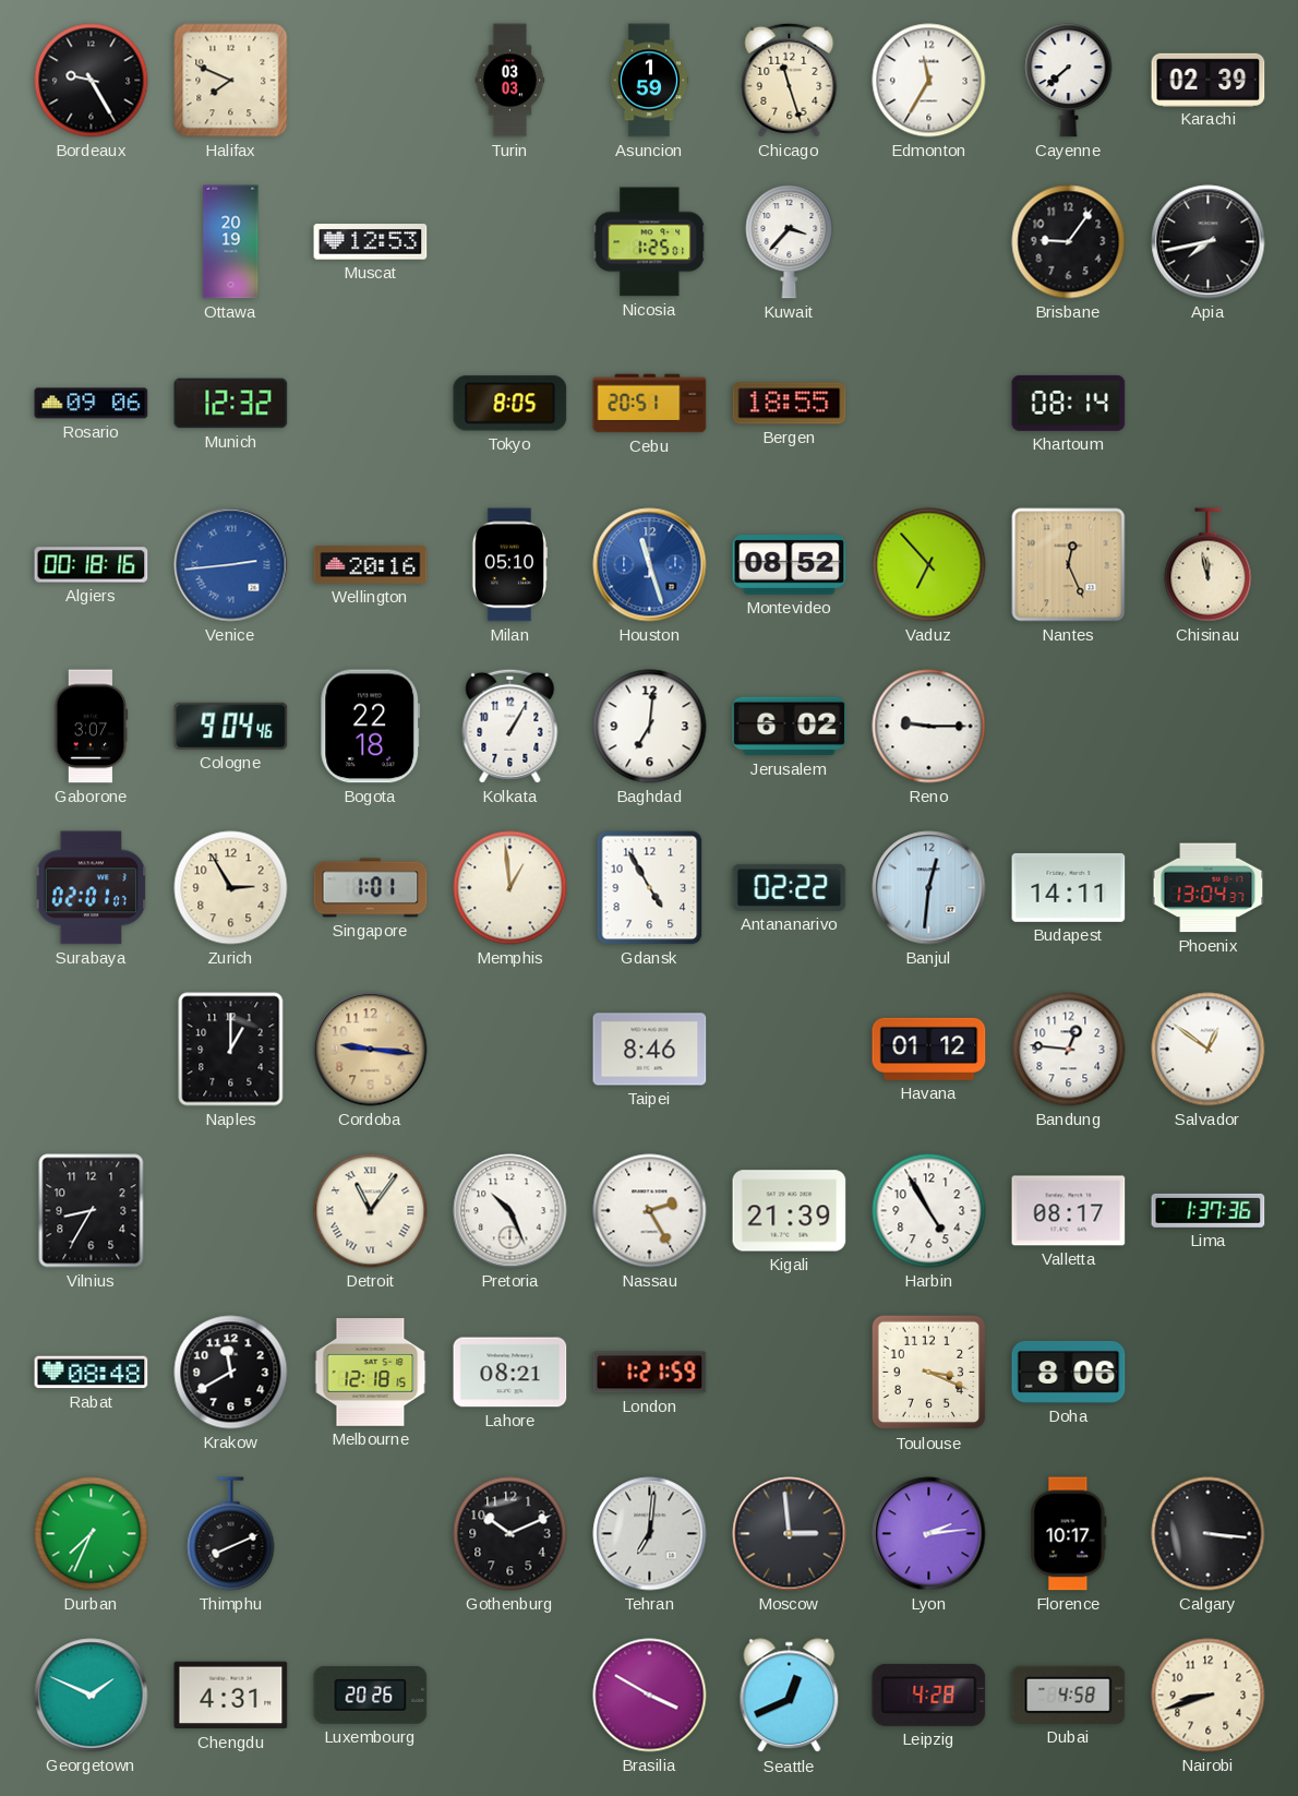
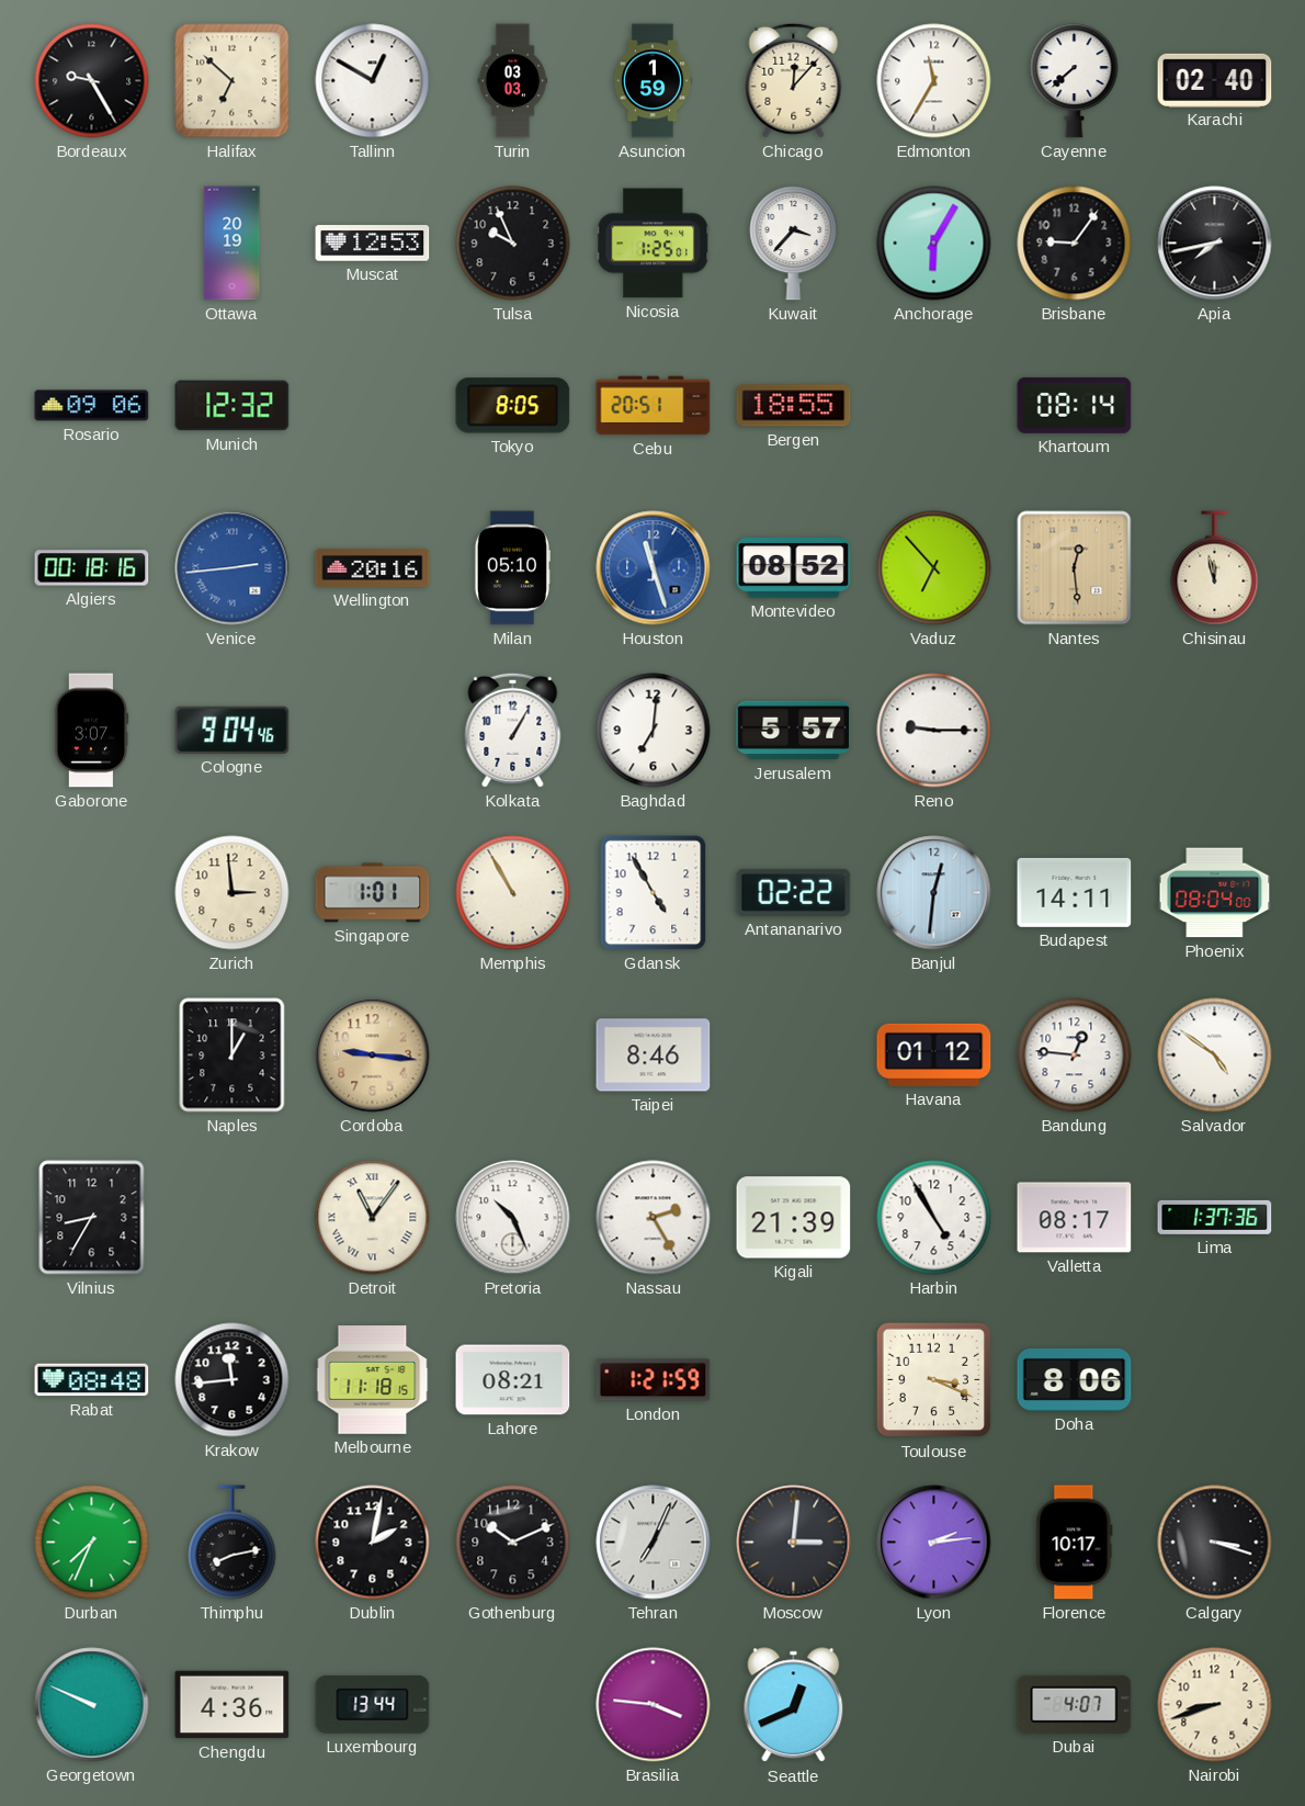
Halifax: 7:49 -> 6:52
Tallinn: none -> 12:50
Chicago: 11:27 -> 12:07
Karachi: 02:39 -> 02:40
Tulsa: none -> 9:56
Anchorage: none -> 6:05
Nantes: 12:26 -> 12:29
Bogota: 22:18 -> none
Jerusalem: 6:02 -> 5:57
Surabaya: 02:01 -> none
Zurich: 2:55 -> 2:59
Memphis: 12:59 -> 10:55
Phoenix: 13:04 -> 08:04
Salvador: 12:51 -> 4:51
Krakow: 11:40 -> 11:44
Melbourne: 12:18 -> 11:18
Thimphu: 8:11 -> 8:13
Dublin: none -> 2:02
Tehran: 7:01 -> 7:04
Moscow: 2:59 -> 3:01
Calgary: 3:16 -> 3:18
Georgetown: 1:49 -> 9:49
Chengdu: 4:31 -> 4:36
Luxembourg: 20:26 -> 13:44
Brasilia: 3:50 -> 3:46
Leipzig: 4:28 -> none
Dubai: 4:58 -> 4:07
